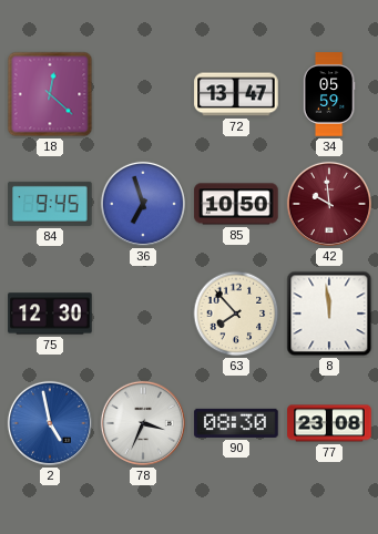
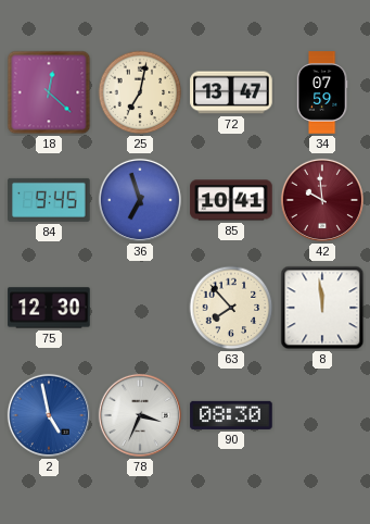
25: none -> 7:02
34: 05:59 -> 07:59
85: 10:50 -> 10:41
77: 23:08 -> none
